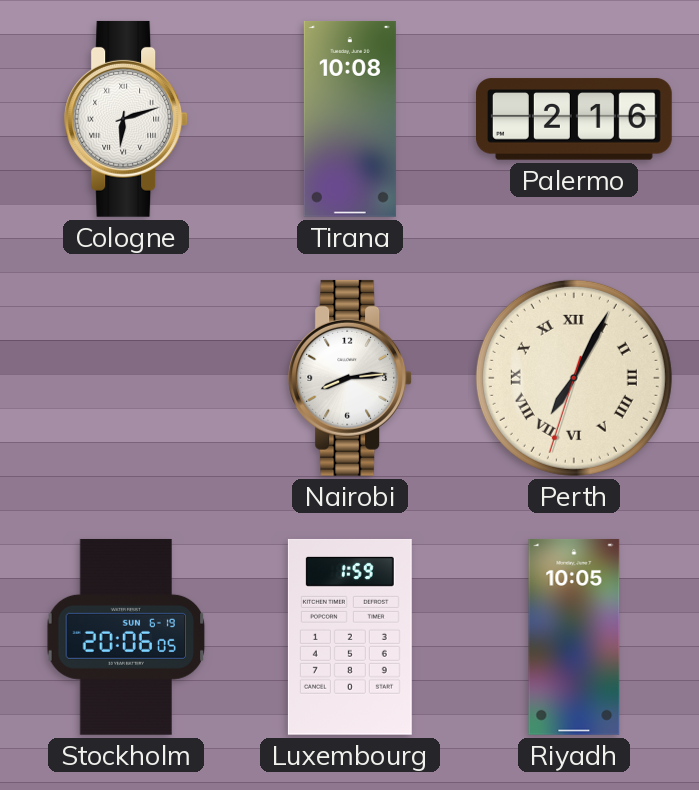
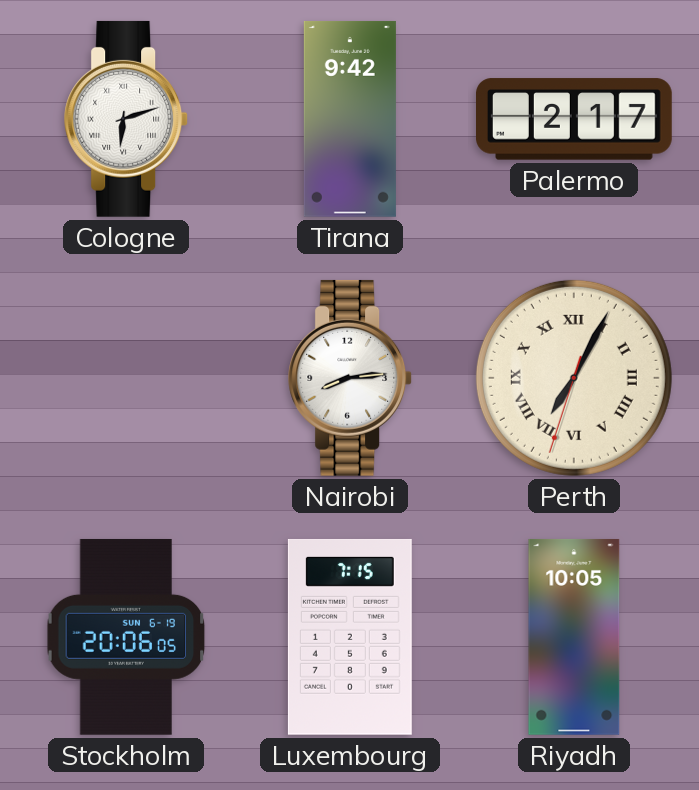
Tirana: 10:08 -> 9:42
Palermo: 2:16 -> 2:17
Luxembourg: 1:59 -> 7:15
